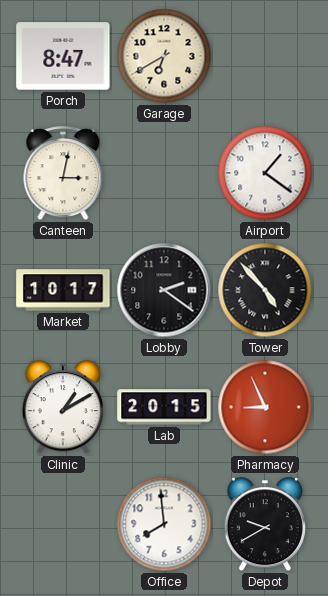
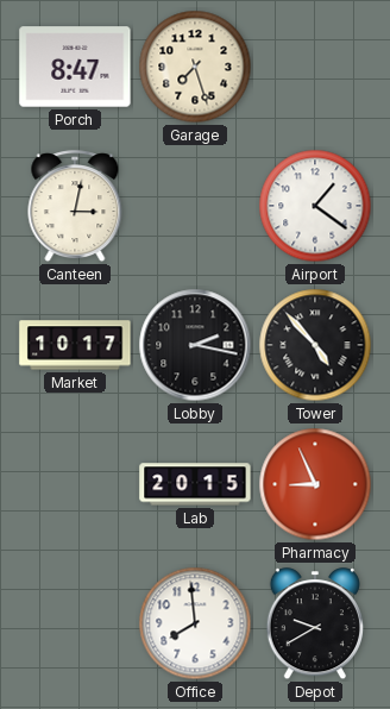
Garage: 6:40 -> 7:27
Lobby: 2:21 -> 2:17
Clinic: 1:10 -> none
